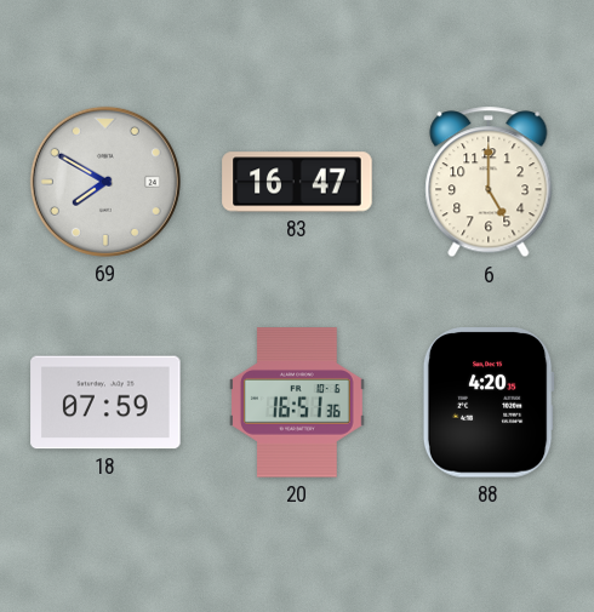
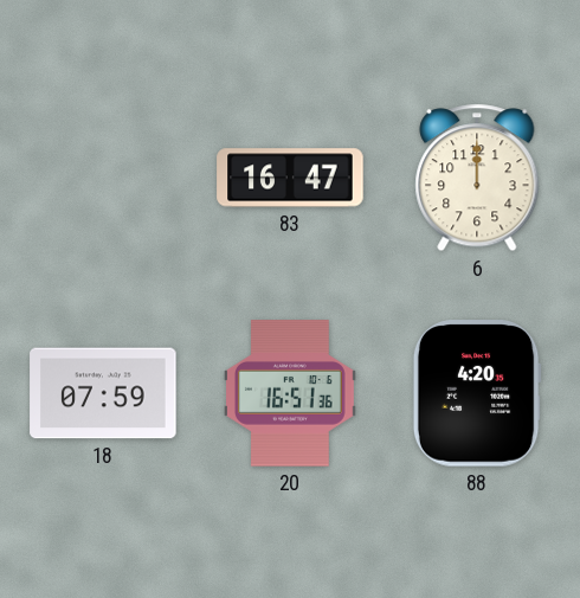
69: 7:50 -> none
6: 5:00 -> 12:00
